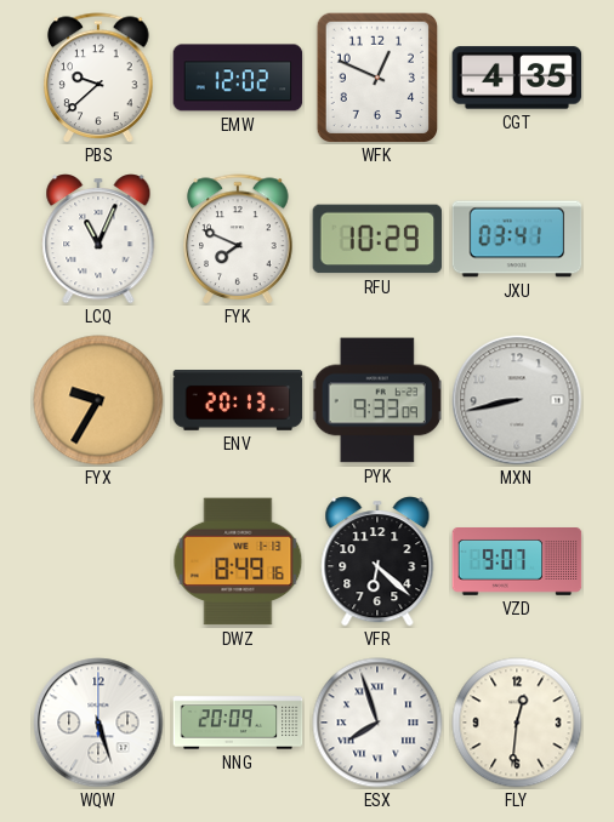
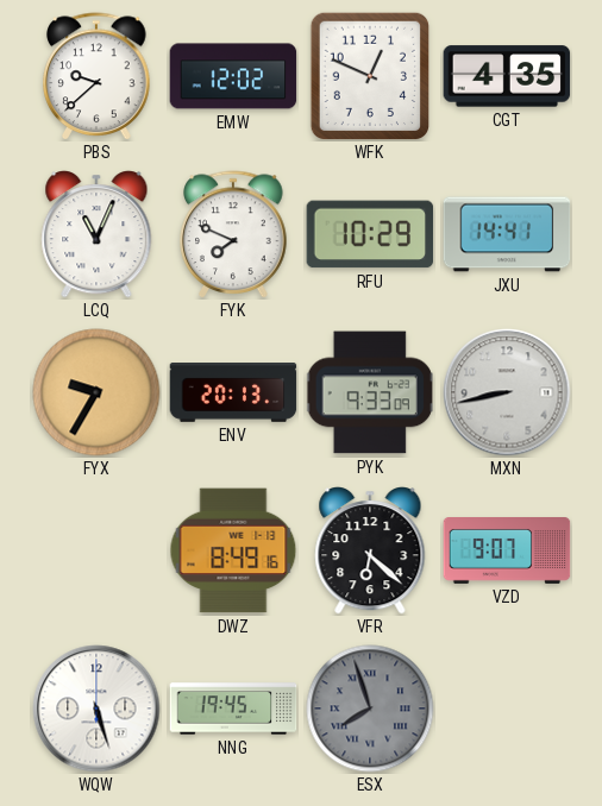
JXU: 03:41 -> 14:41
NNG: 20:09 -> 19:45
ESX dial: white -> grey
FLY: 12:31 -> none
